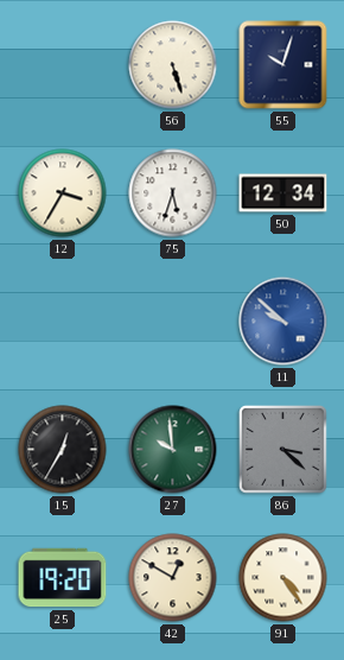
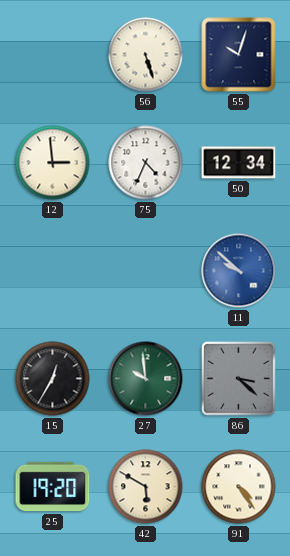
12: 3:35 -> 2:59
75: 5:33 -> 4:34
42: 12:50 -> 5:50
